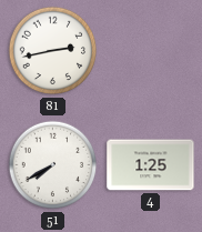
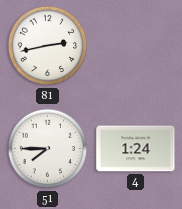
51: 7:40 -> 7:45
4: 1:25 -> 1:24
